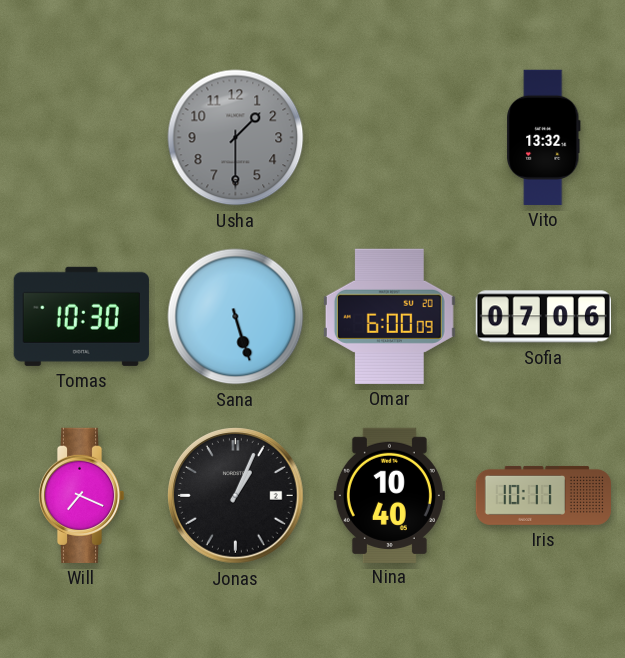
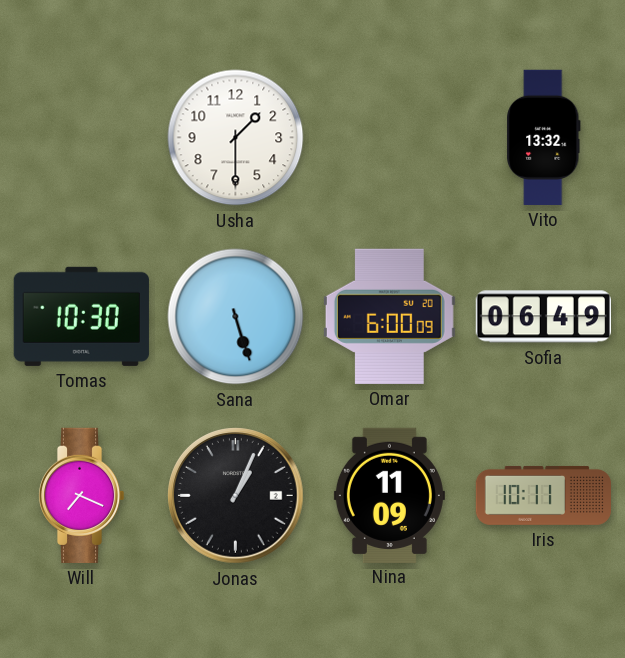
Usha dial: grey -> white
Sofia: 07:06 -> 06:49
Nina: 10:40 -> 11:09
